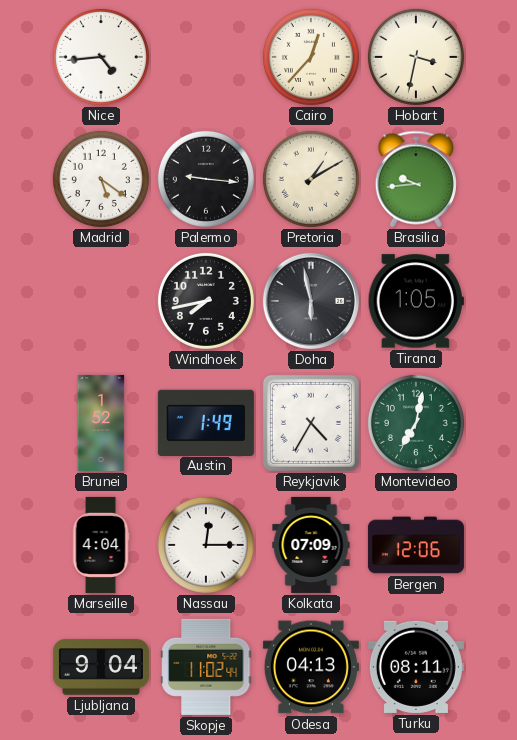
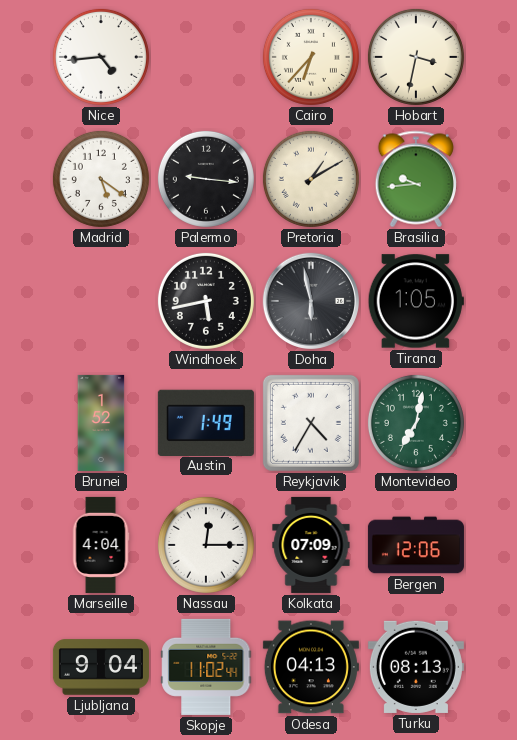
Cairo: 12:37 -> 6:37
Windhoek: 7:43 -> 5:43
Turku: 08:11 -> 08:13
